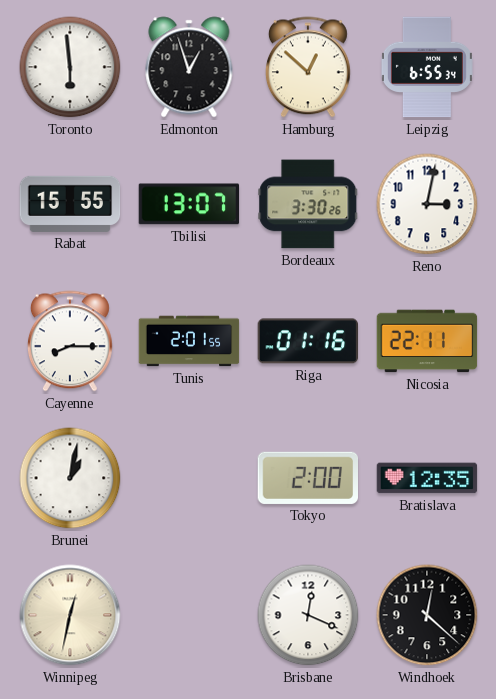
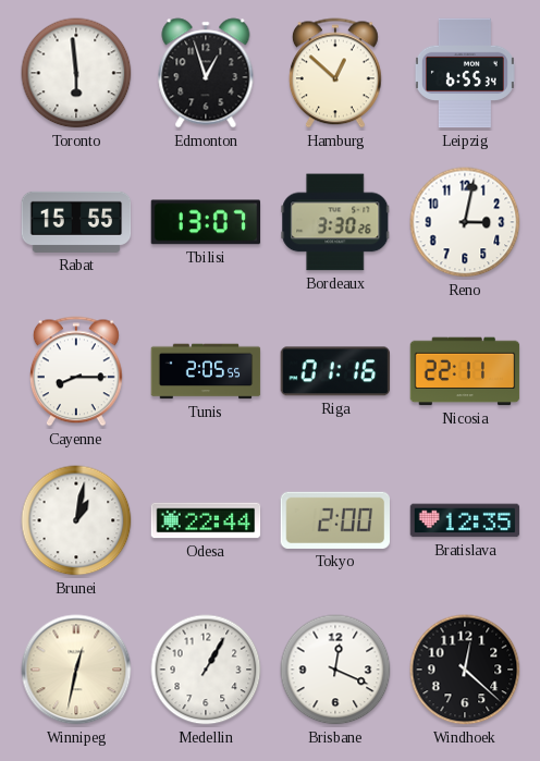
Tunis: 2:01 -> 2:05
Odesa: none -> 22:44
Medellin: none -> 1:05
